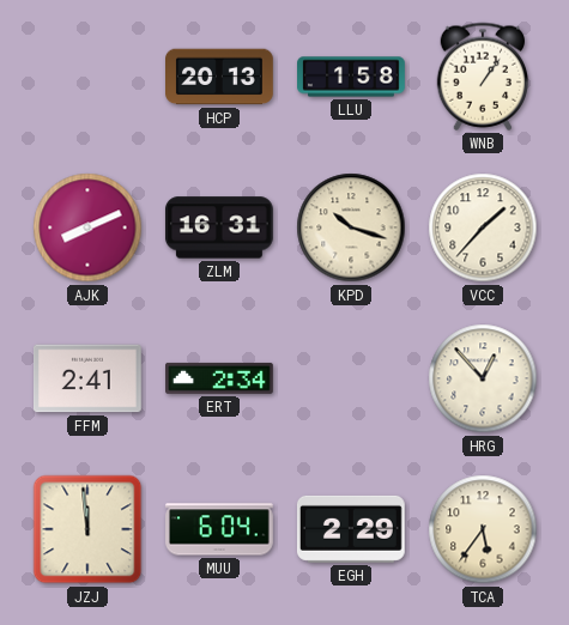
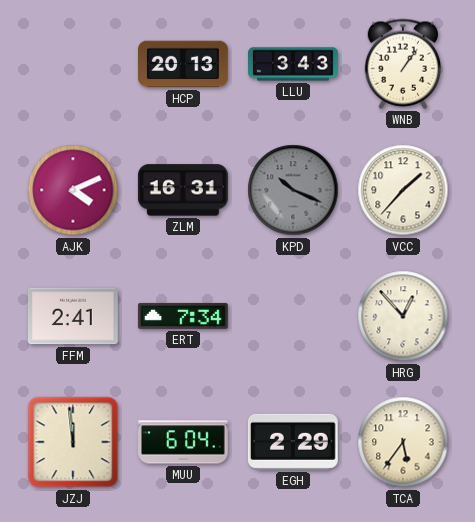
LLU: 1:58 -> 3:43
AJK: 8:11 -> 4:11
KPD: 10:18 -> 10:19
KPD dial: cream -> grey
ERT: 2:34 -> 7:34
